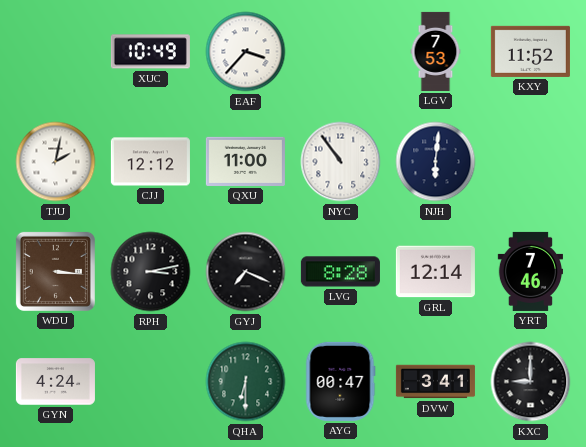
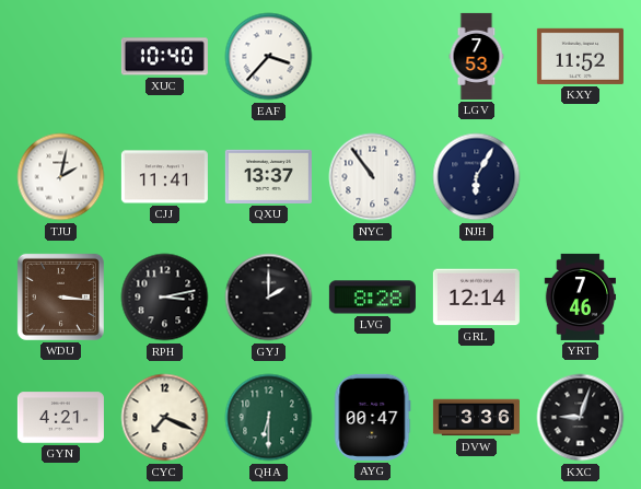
XUC: 10:49 -> 10:40
CJJ: 12:12 -> 11:41
QXU: 11:00 -> 13:37
NJH: 6:01 -> 6:05
GYJ: 7:19 -> 2:00
GYN: 4:24 -> 4:21
CYC: none -> 7:19
DVW: 3:41 -> 3:36
KXC: 9:00 -> 9:03
